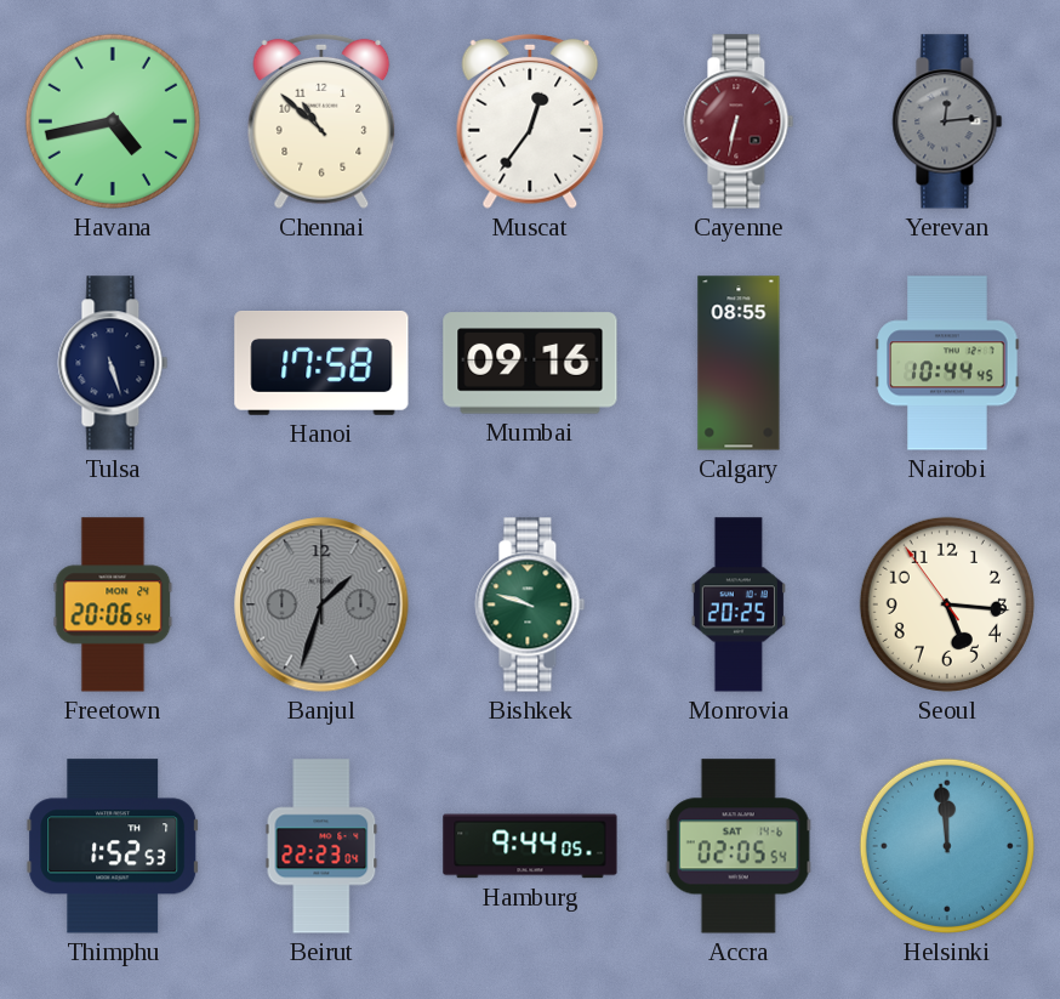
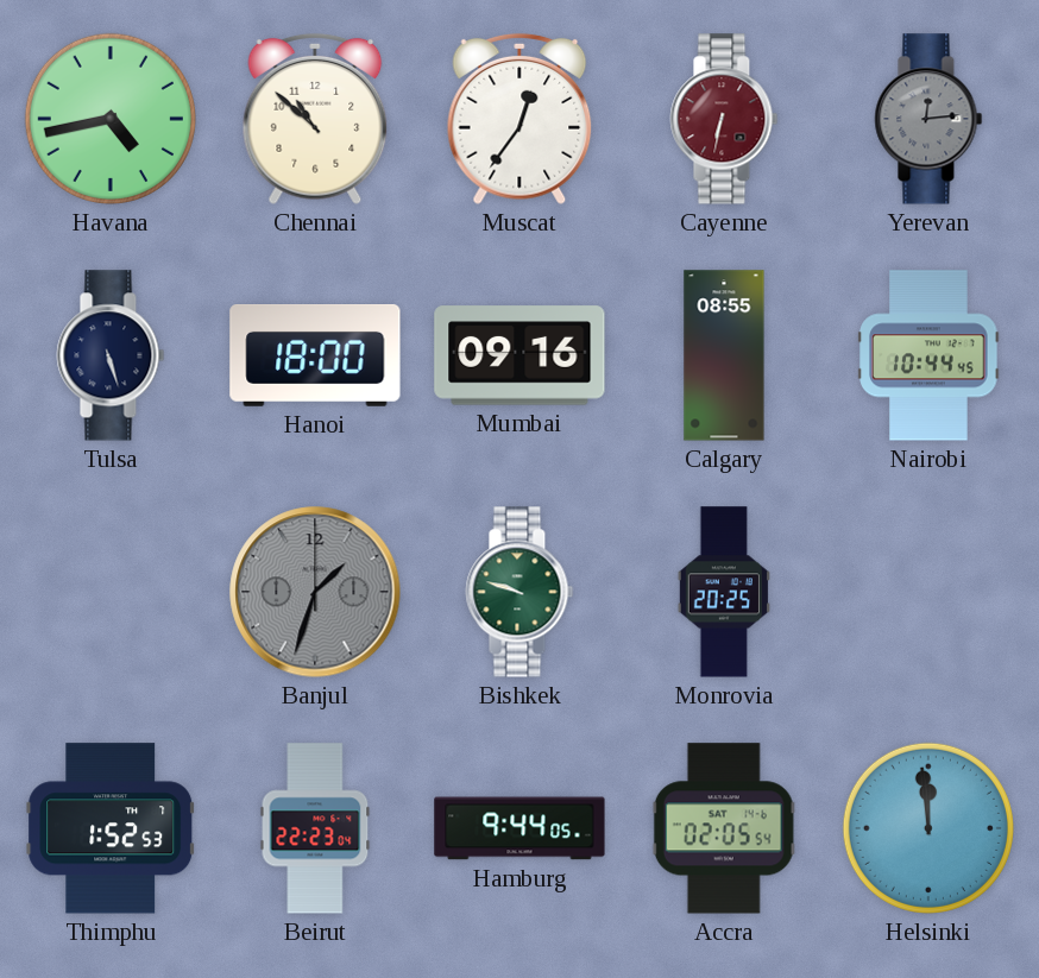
Hanoi: 17:58 -> 18:00
Freetown: 20:06 -> none
Seoul: 5:15 -> none
